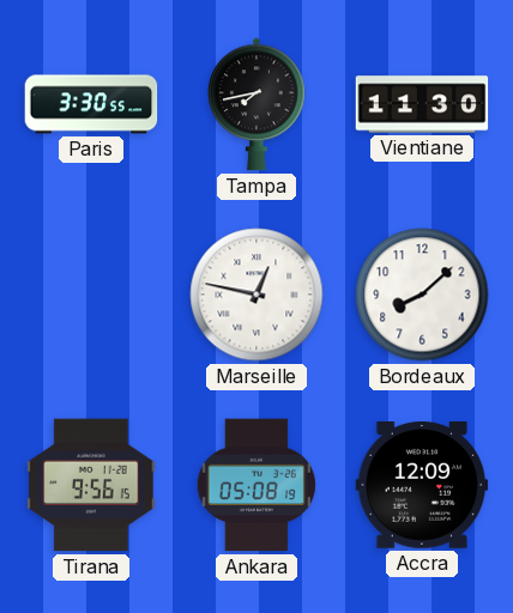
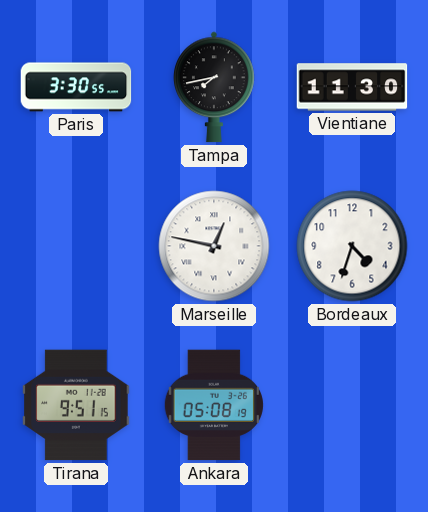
Bordeaux: 8:08 -> 4:33
Tirana: 9:56 -> 9:51
Accra: 12:09 -> none
